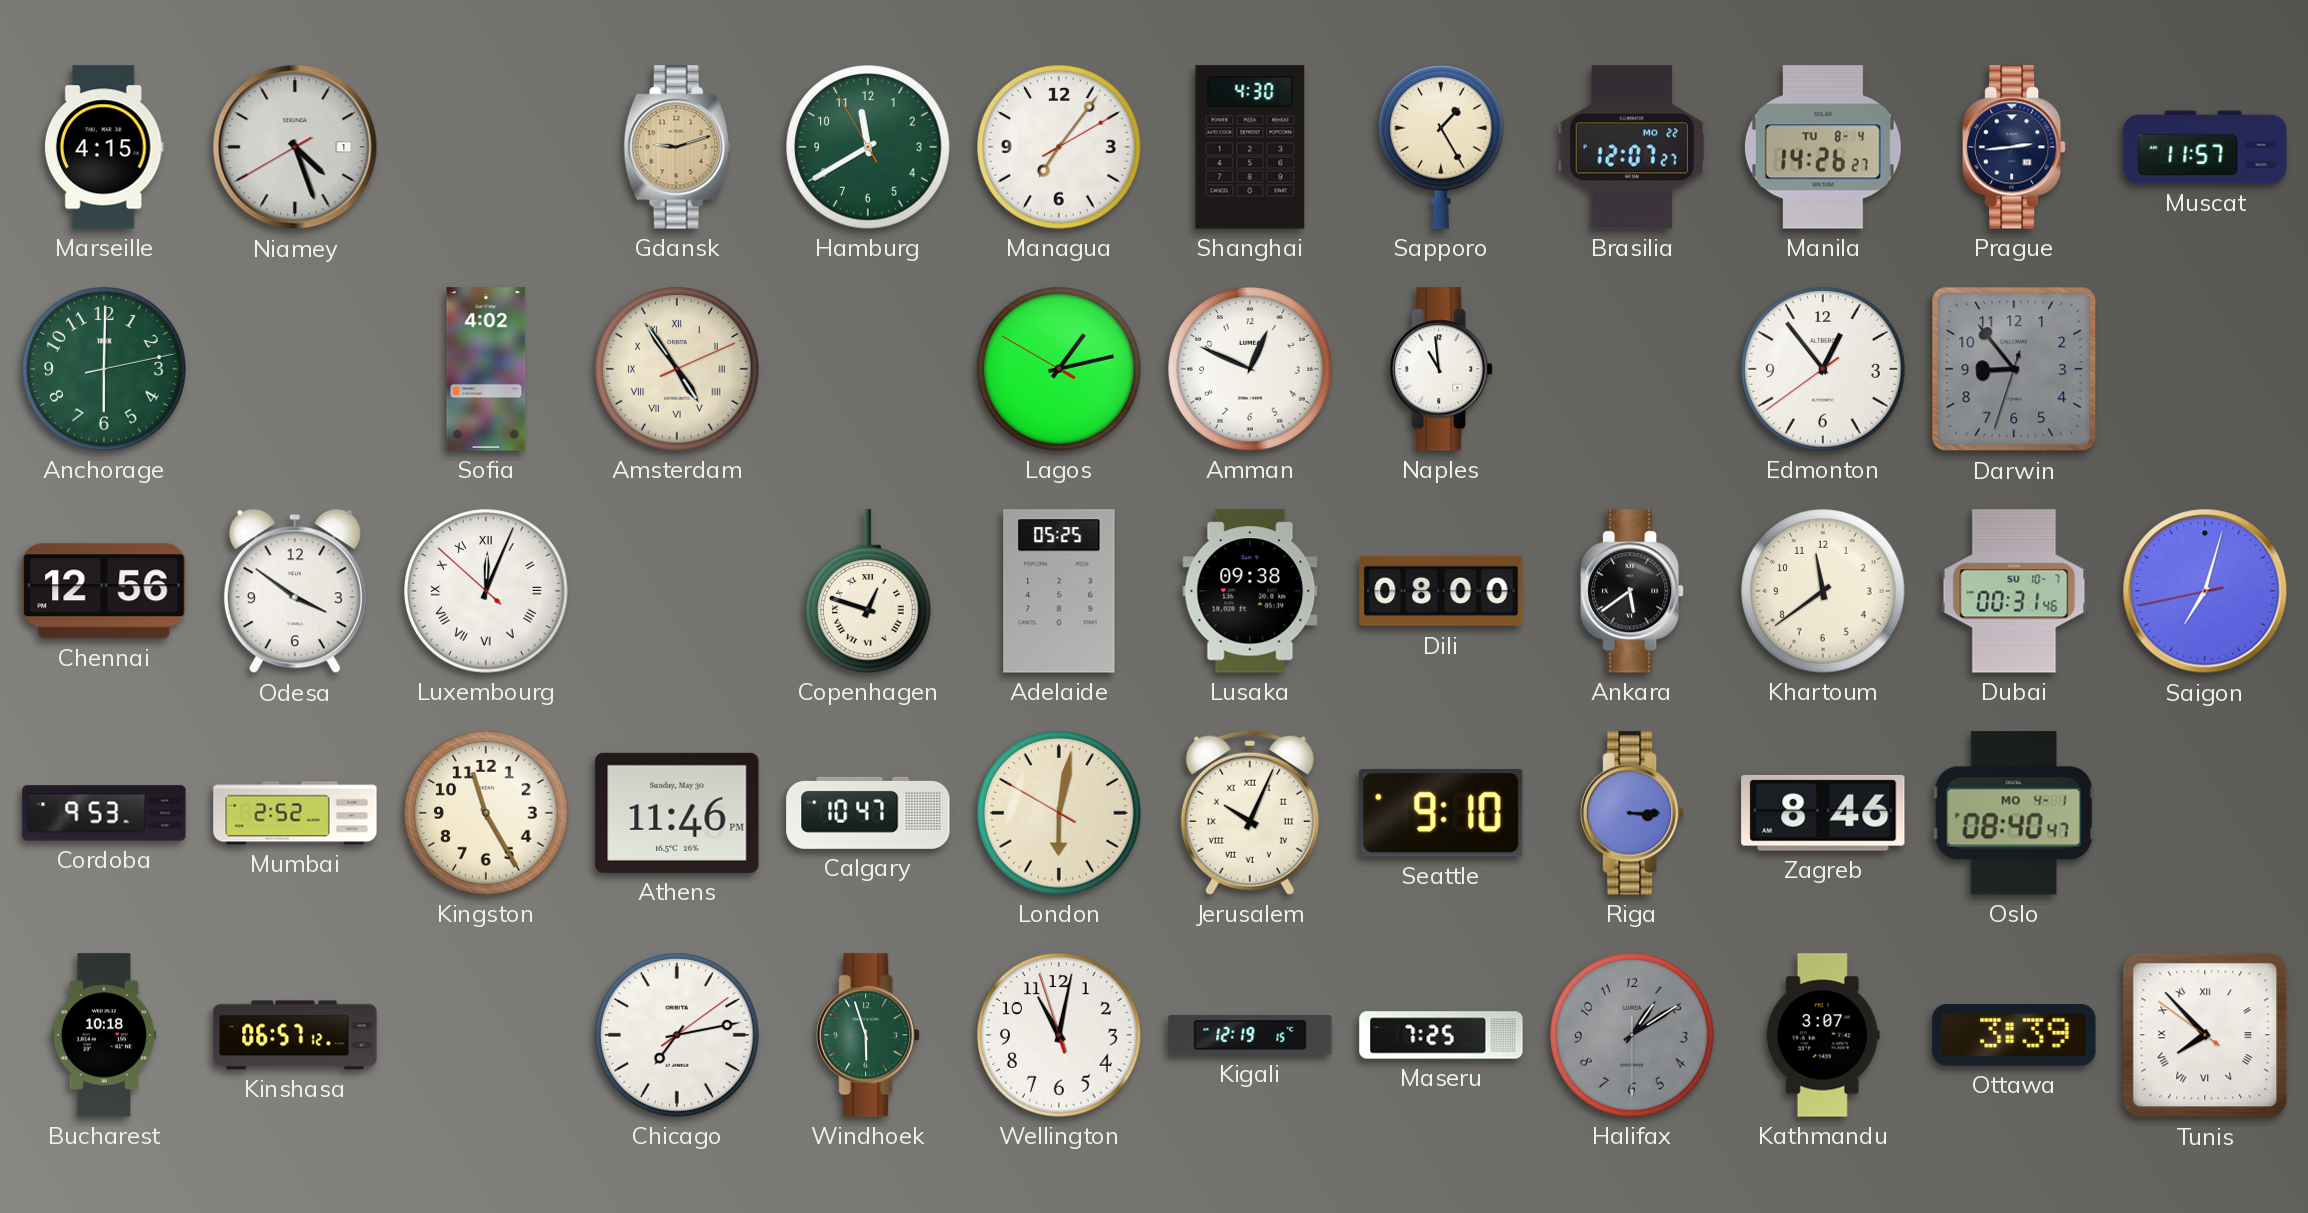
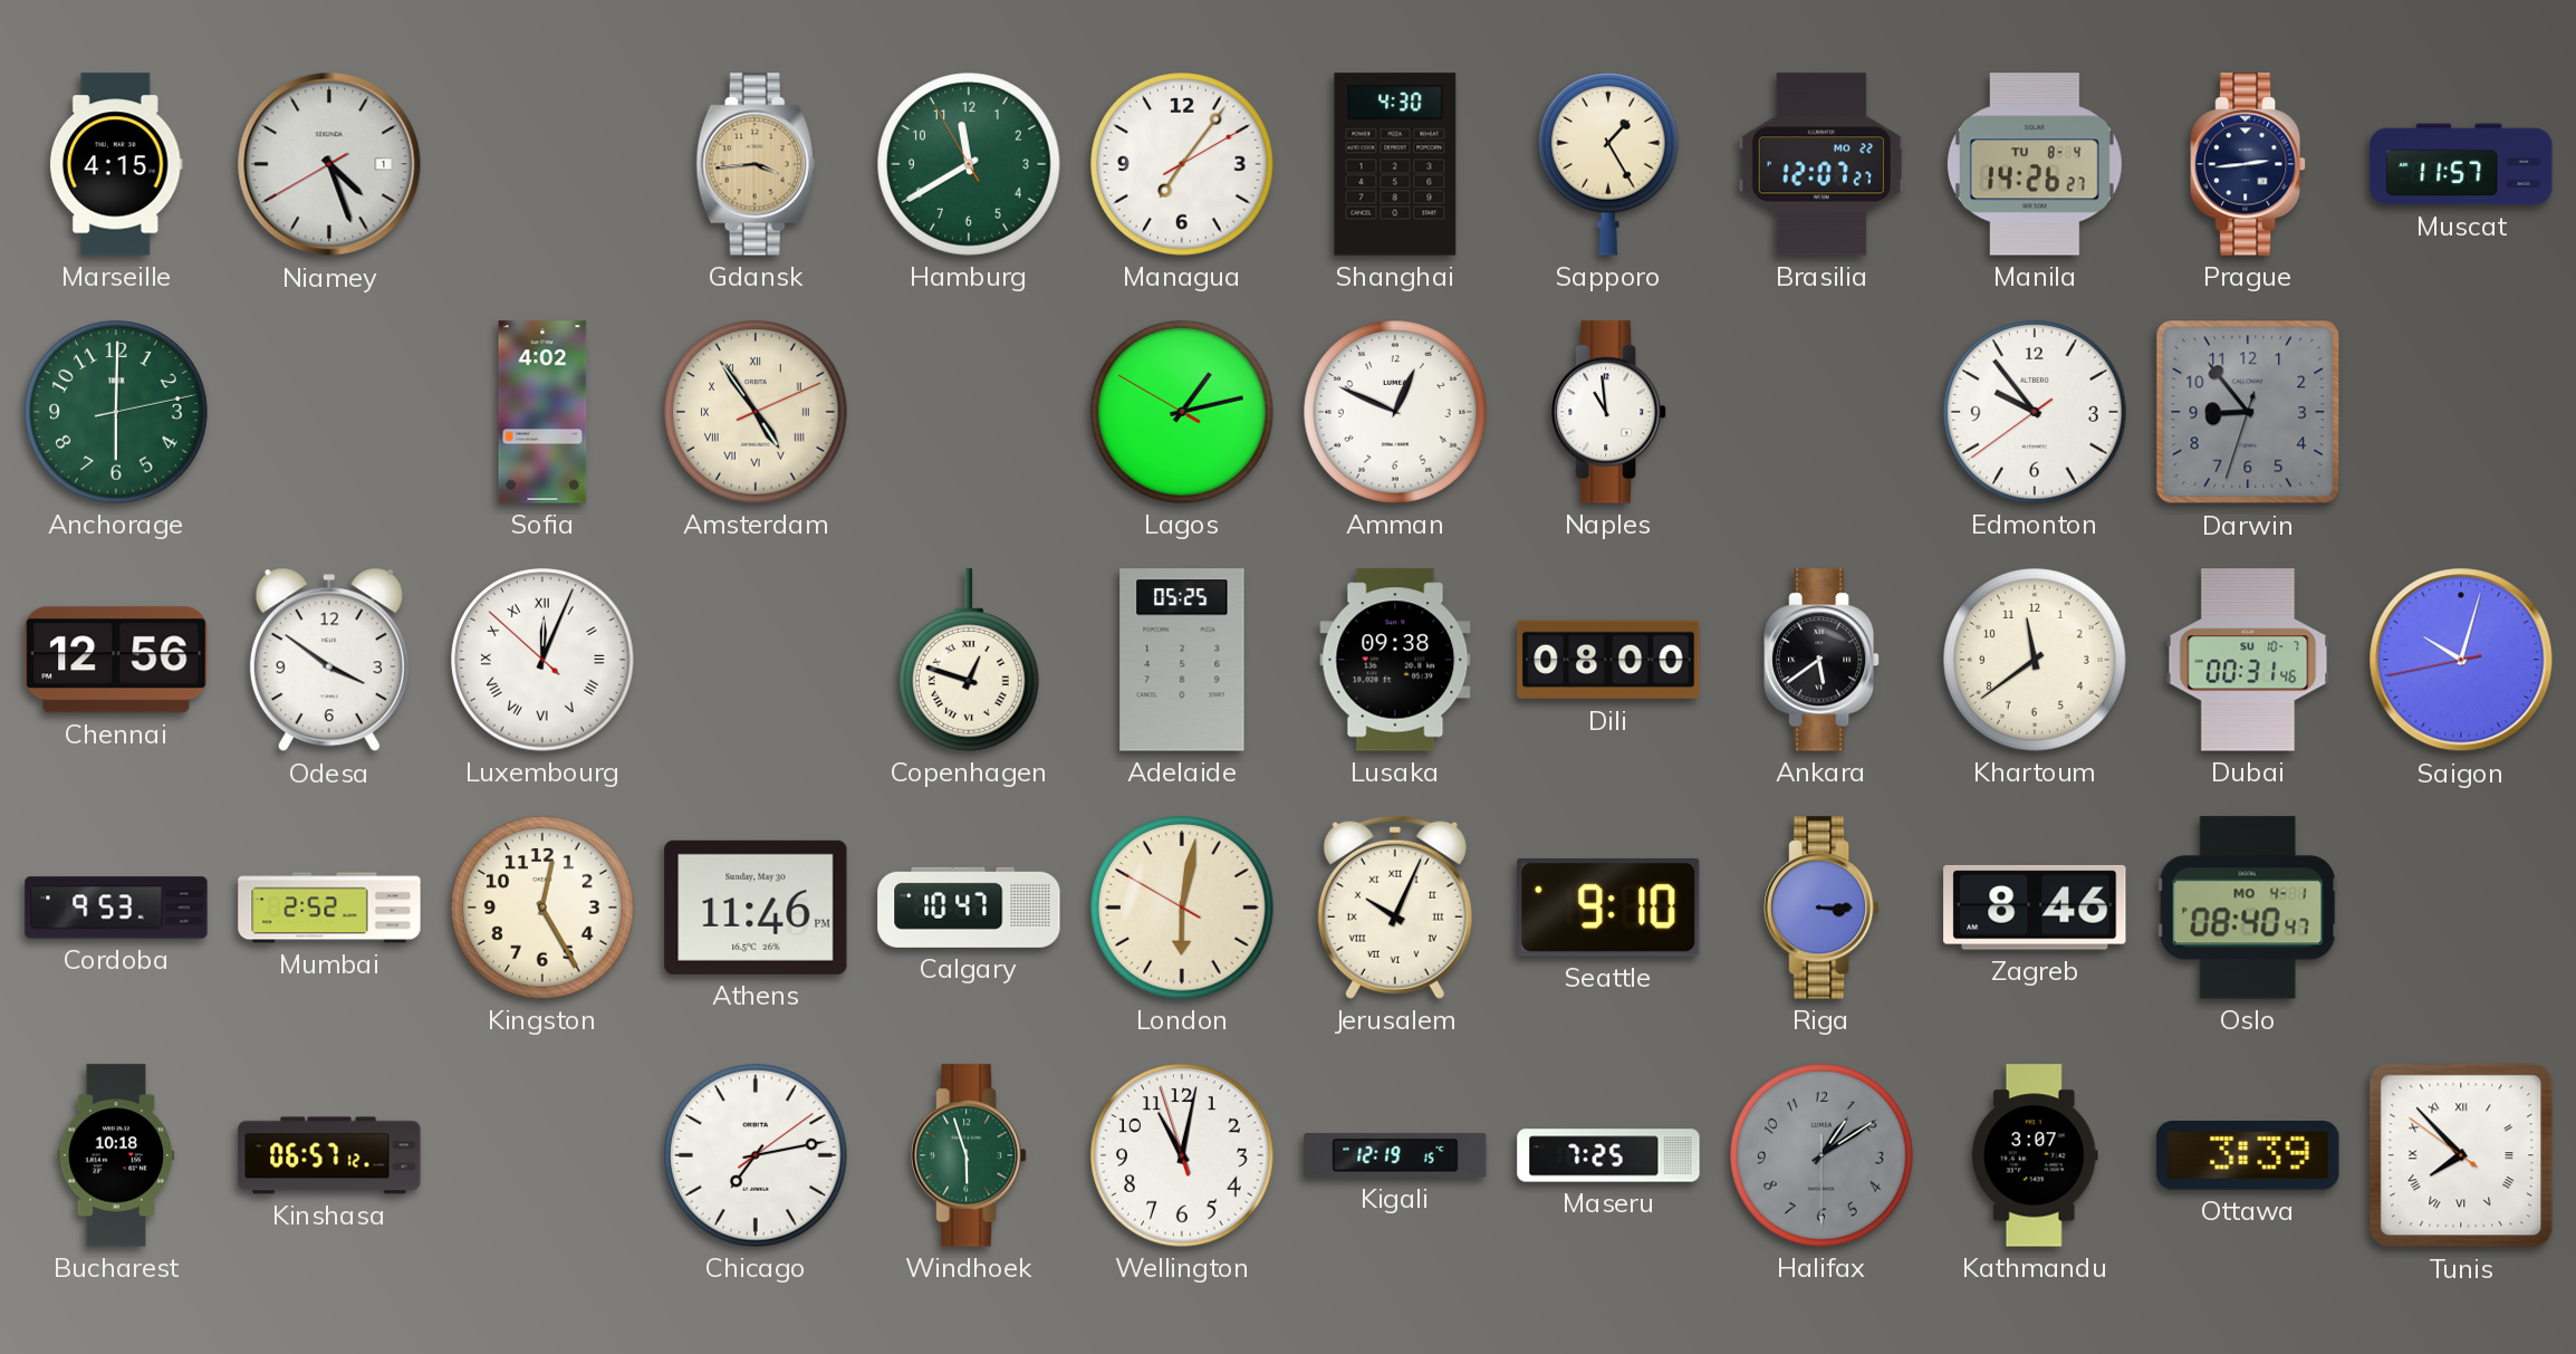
Gdansk: 9:12 -> 3:44
Edmonton: 12:53 -> 9:53
Saigon: 7:02 -> 10:02
Kingston: 11:25 -> 12:25
